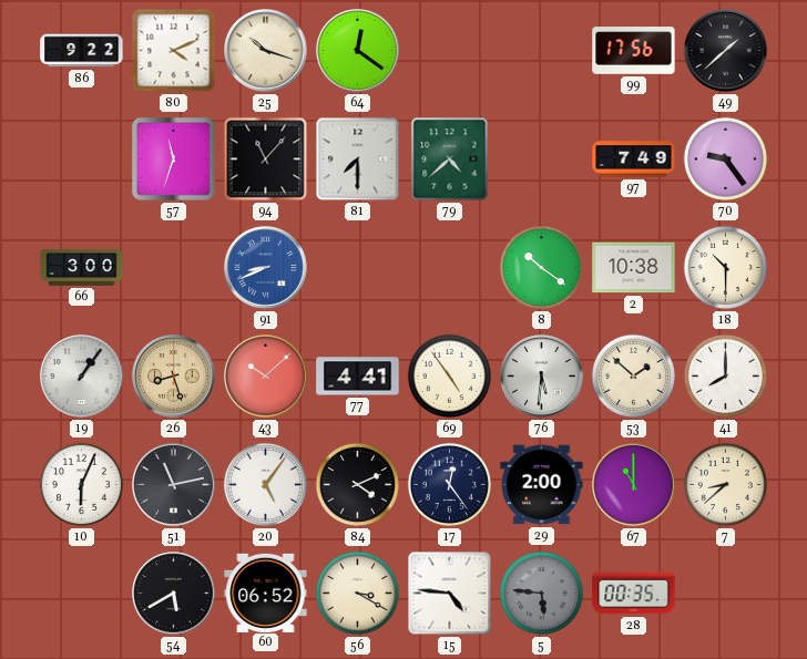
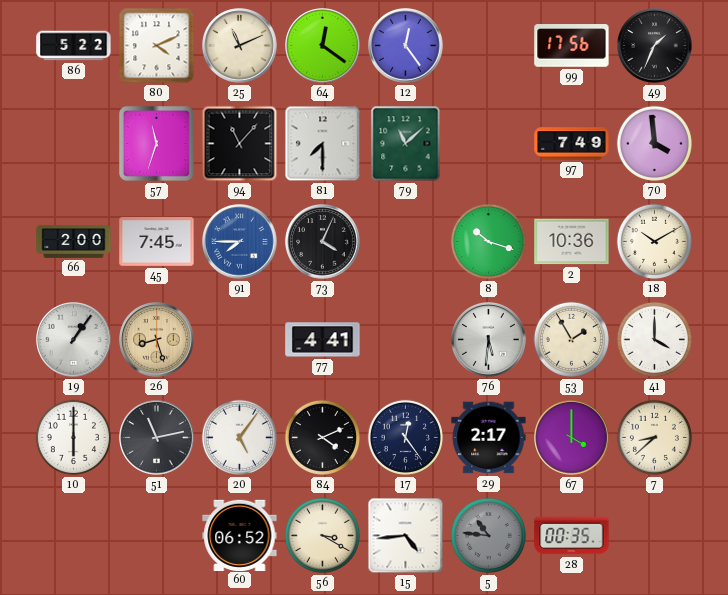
86: 9:22 -> 5:22
25: 10:18 -> 11:11
12: none -> 12:24
49: 1:38 -> 1:34
79: 4:38 -> 11:08
70: 9:24 -> 3:59
66: 3:00 -> 2:00
45: none -> 7:45
91: 8:41 -> 7:45
73: none -> 4:04
8: 10:21 -> 10:18
2: 10:38 -> 10:36
18: 10:30 -> 10:10
43: 10:08 -> none
69: 4:54 -> none
53: 1:52 -> 1:55
41: 8:00 -> 4:00
10: 6:04 -> 6:00
29: 2:00 -> 2:17
67: 11:00 -> 4:00
54: 5:40 -> none
15: 4:46 -> 4:44
5: 5:46 -> 10:46
